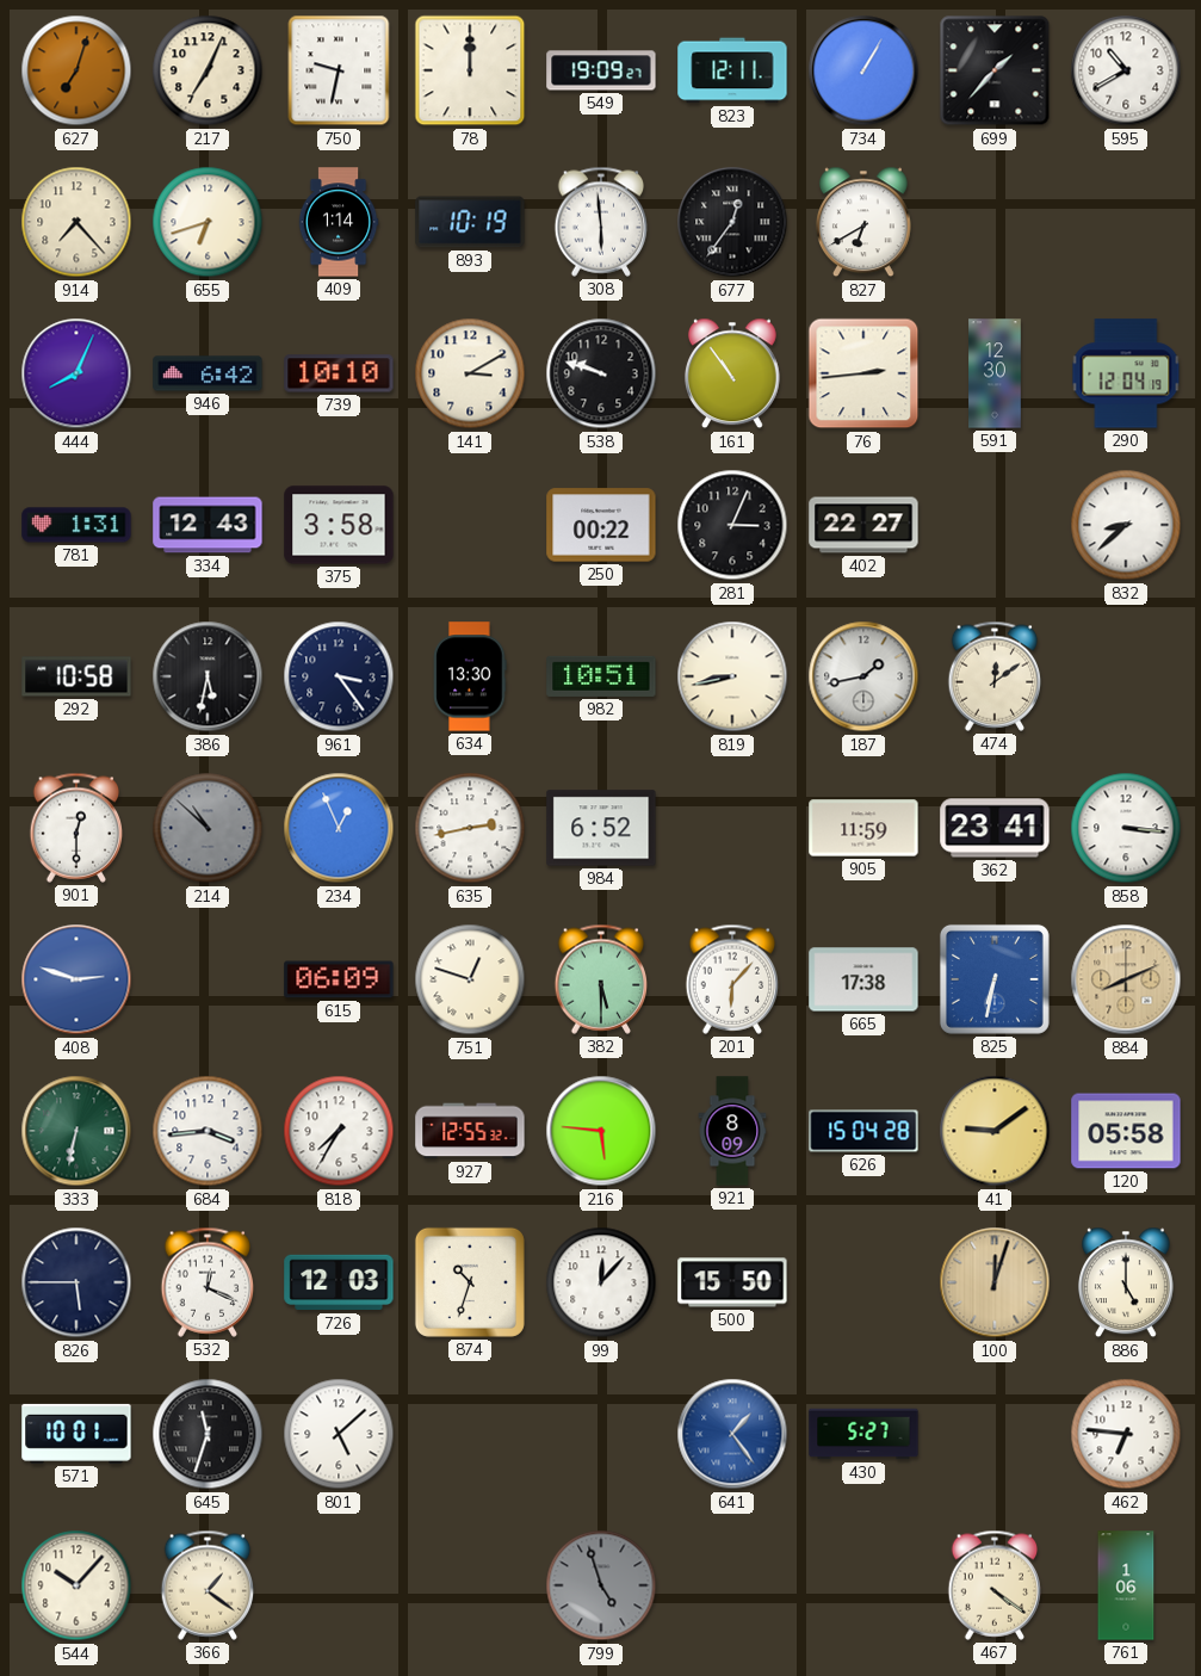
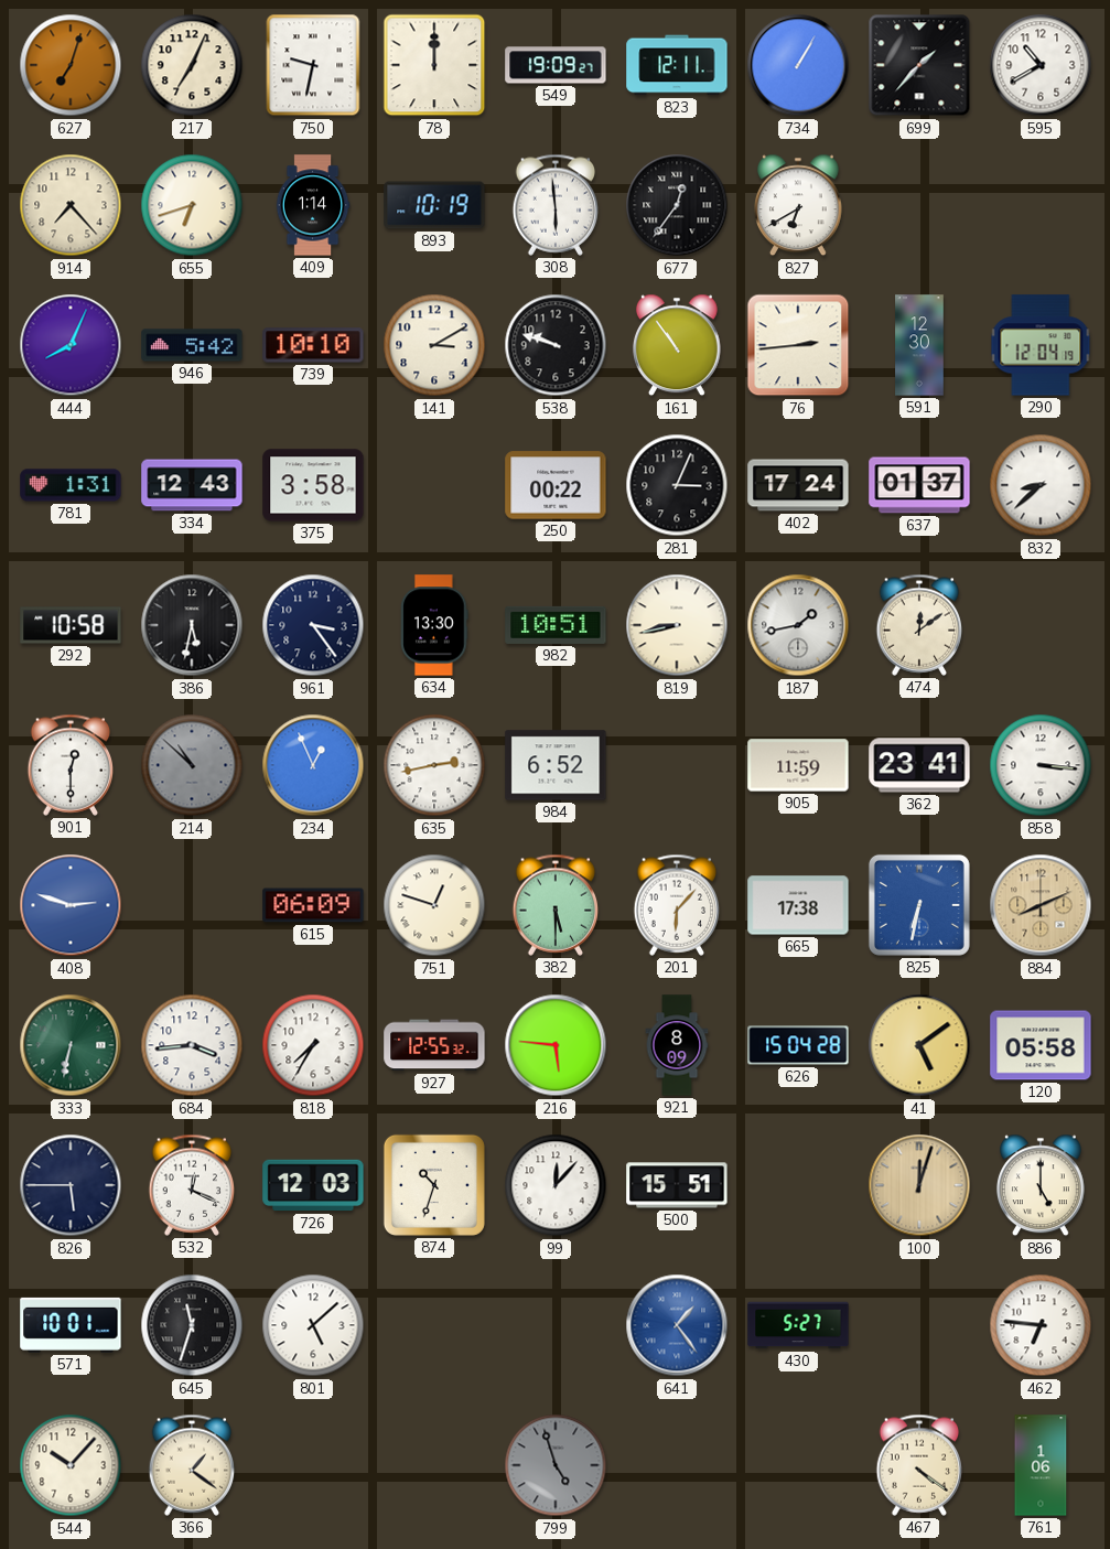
946: 6:42 -> 5:42
402: 22:27 -> 17:24
637: none -> 01:37
41: 9:09 -> 5:09
500: 15:50 -> 15:51
